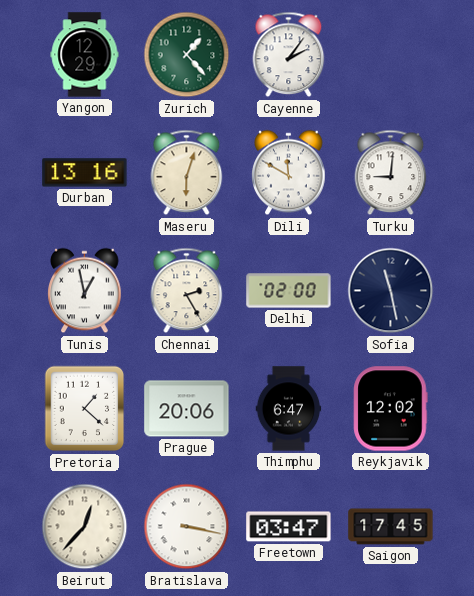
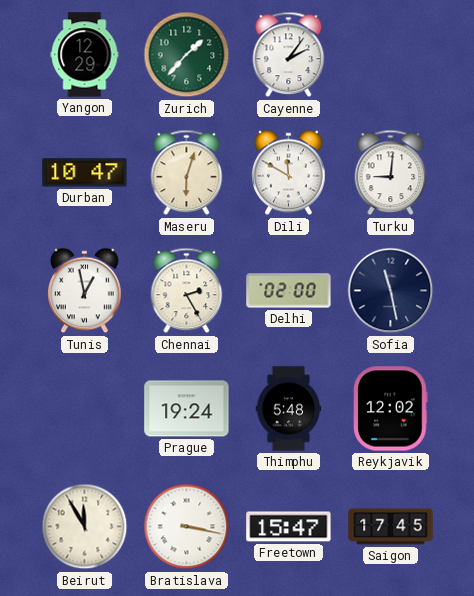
Zurich: 1:23 -> 1:37
Durban: 13:16 -> 10:47
Pretoria: 1:22 -> none
Prague: 20:06 -> 19:24
Thimphu: 6:47 -> 5:48
Beirut: 12:37 -> 11:55
Freetown: 03:47 -> 15:47
